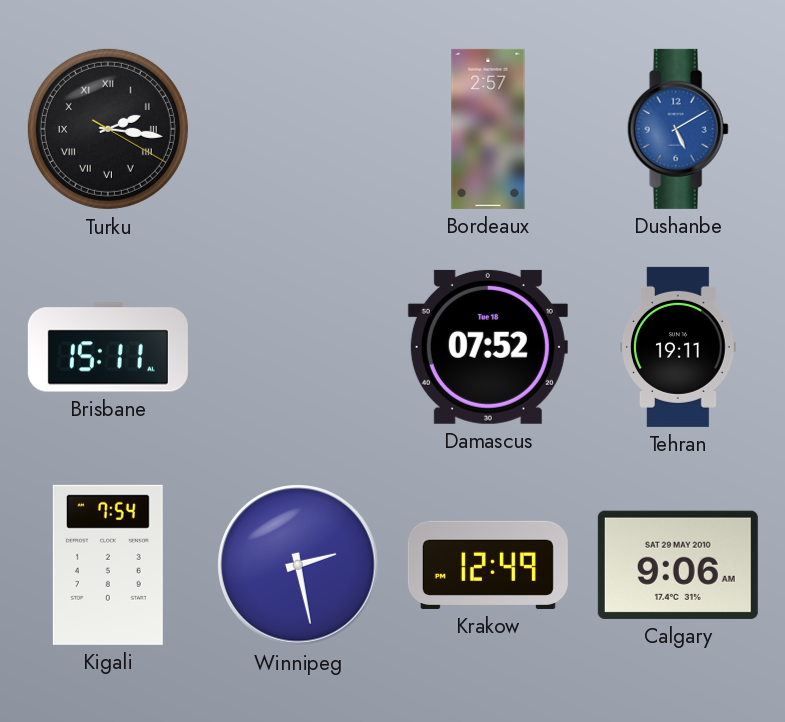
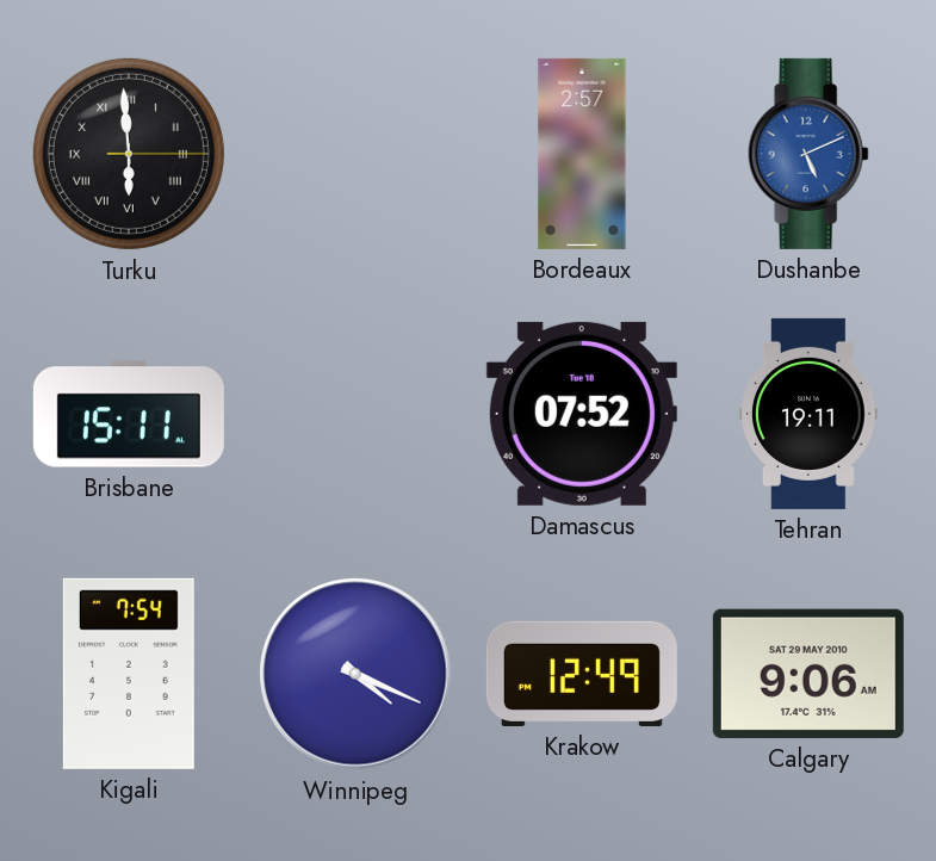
Turku: 2:16 -> 5:59
Dushanbe: 5:10 -> 5:11
Winnipeg: 2:28 -> 4:19
